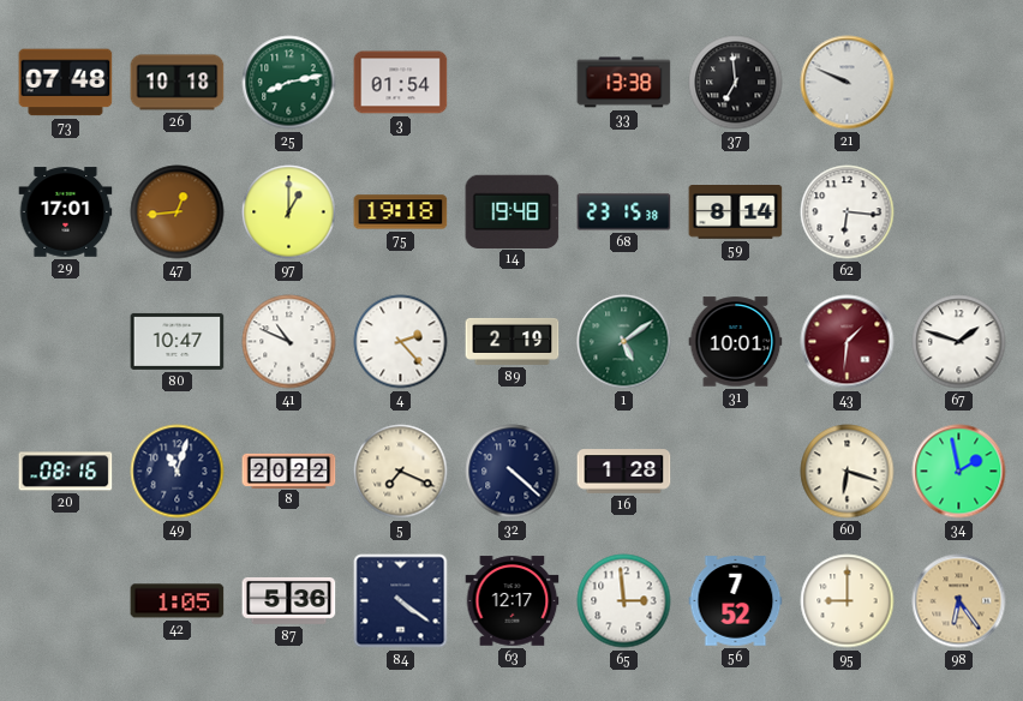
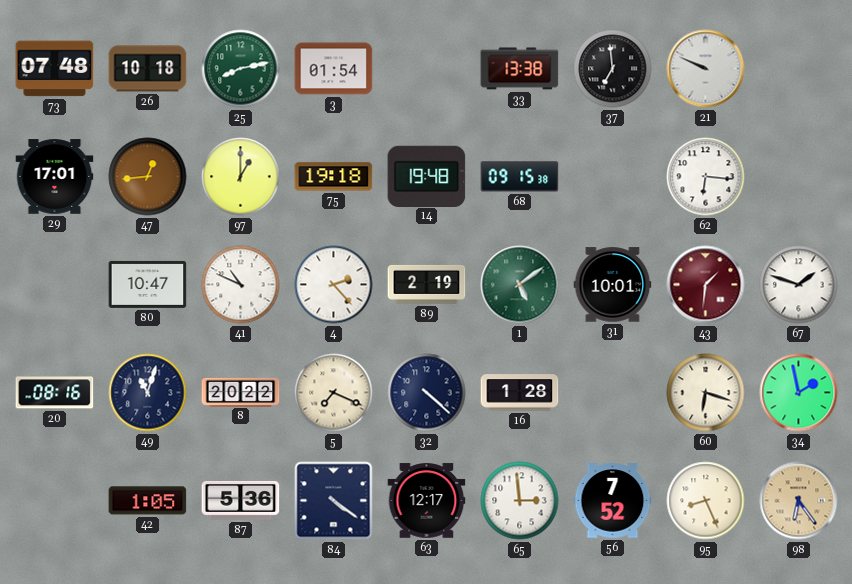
68: 23:15 -> 09:15
59: 8:14 -> none
95: 9:00 -> 8:26
